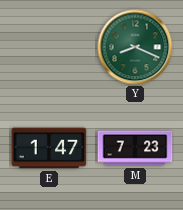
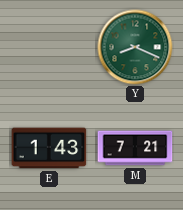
E: 1:47 -> 1:43
M: 7:23 -> 7:21
